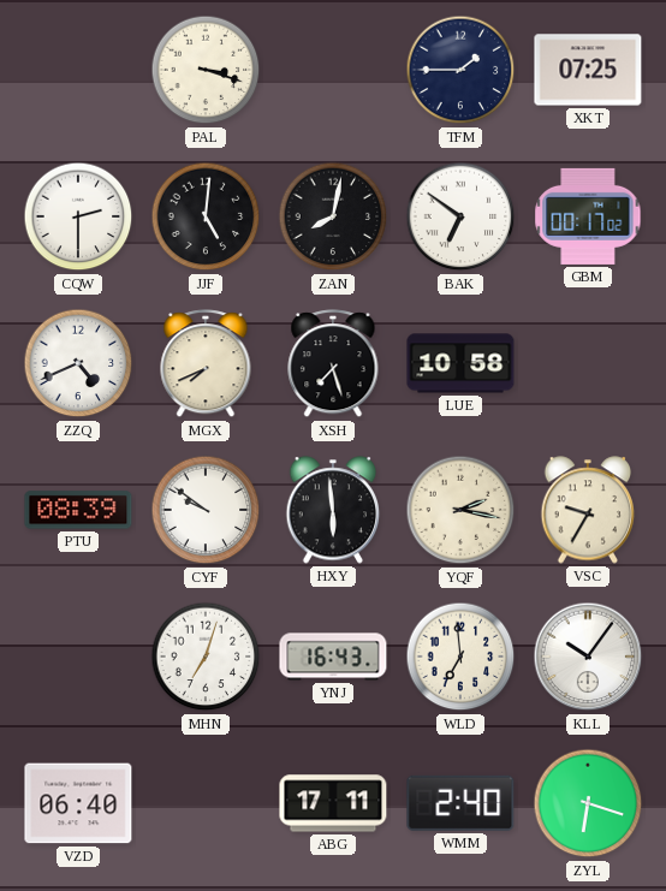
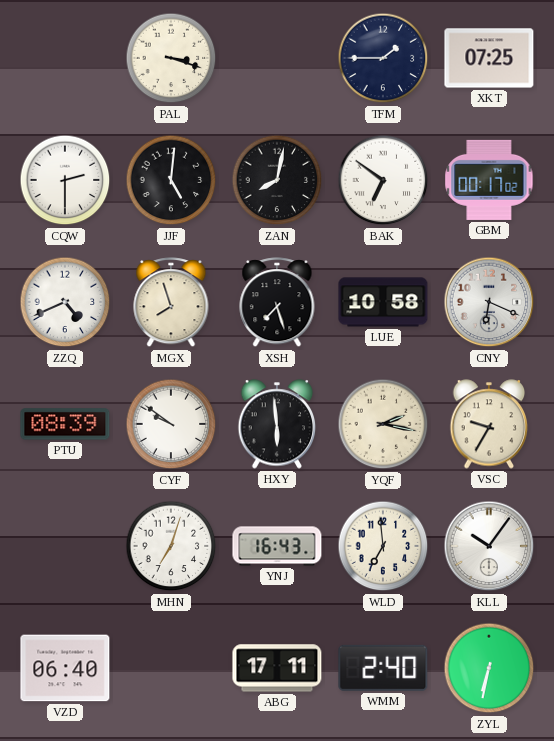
MGX: 7:41 -> 7:57
CNY: none -> 6:19
ZYL: 6:18 -> 6:32
